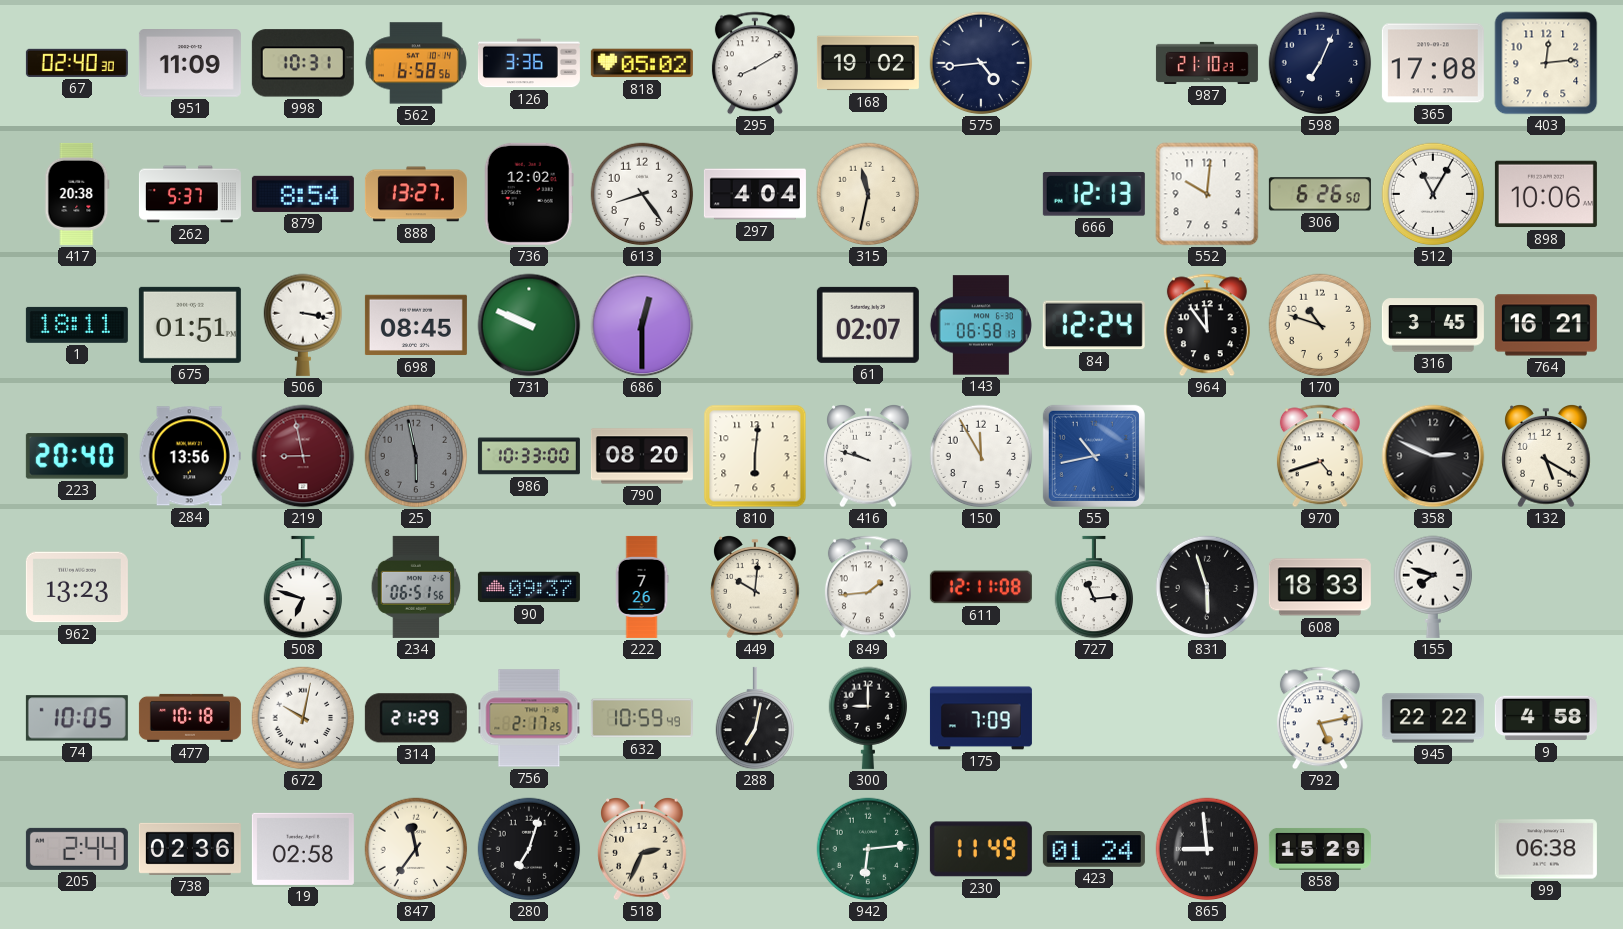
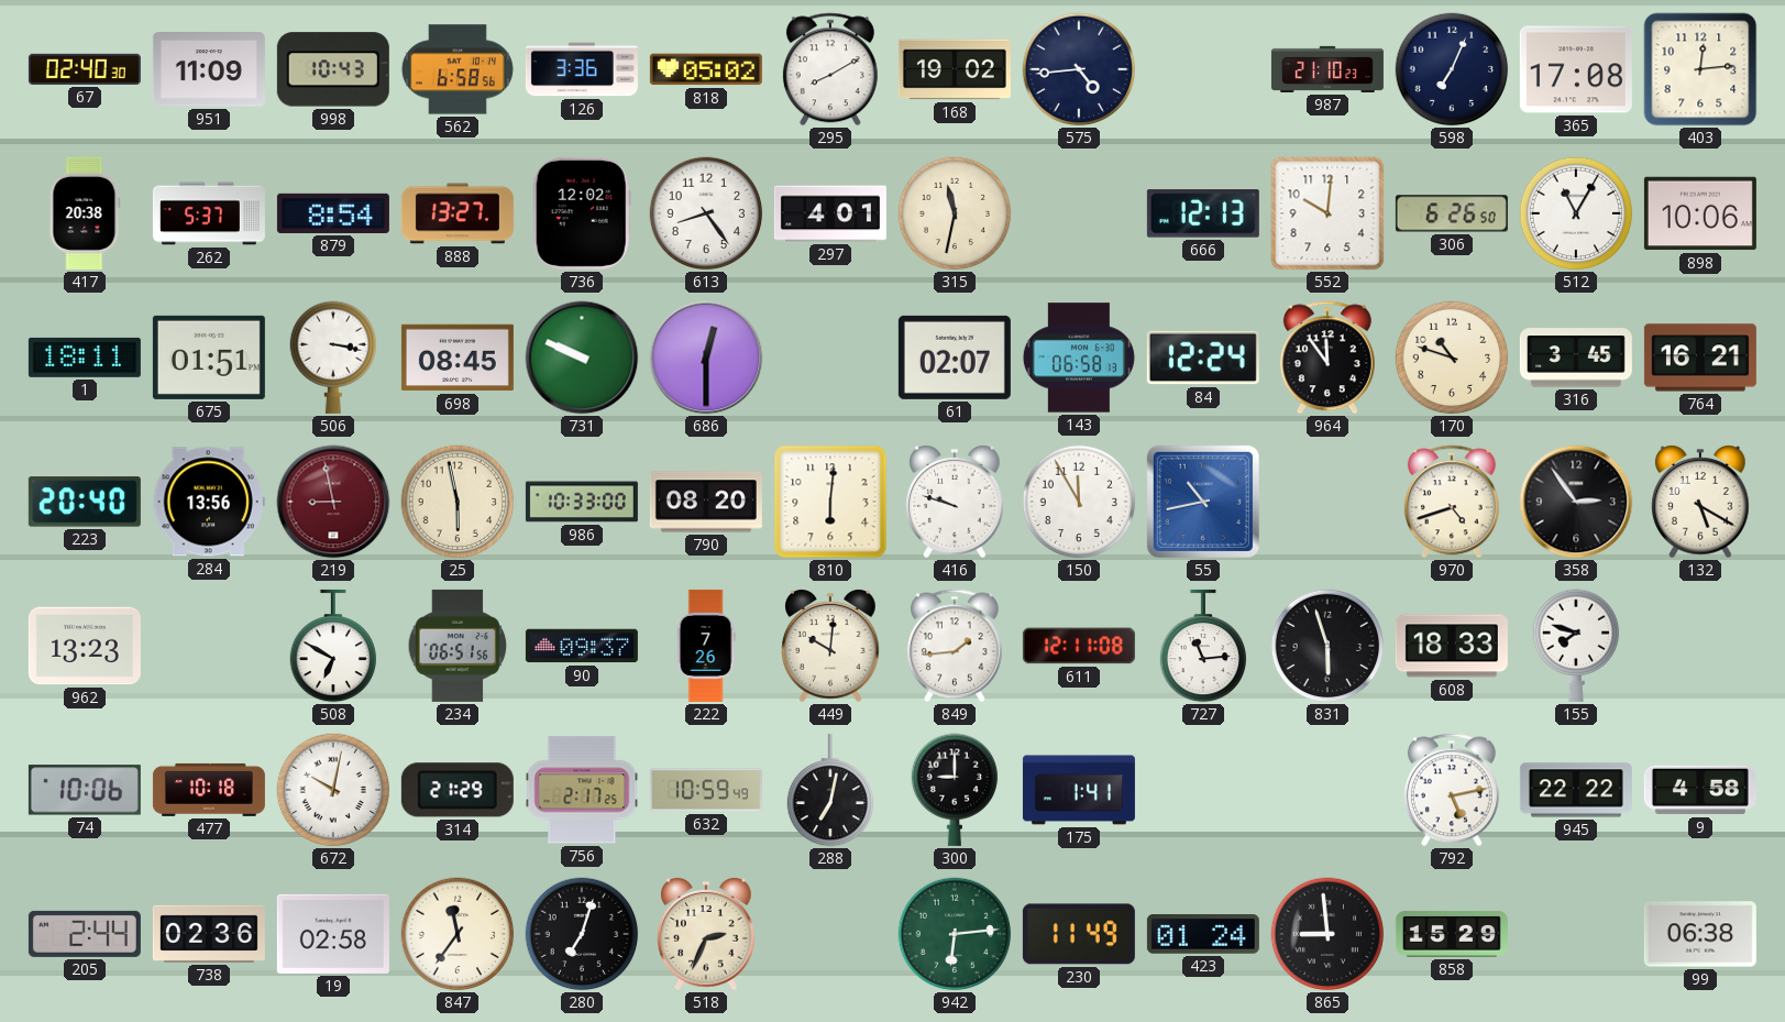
998: 10:31 -> 10:43
297: 4:04 -> 4:01
25 dial: grey -> cream
358: 2:49 -> 2:54
508: 6:48 -> 6:50
74: 10:05 -> 10:06
175: 7:09 -> 1:41
